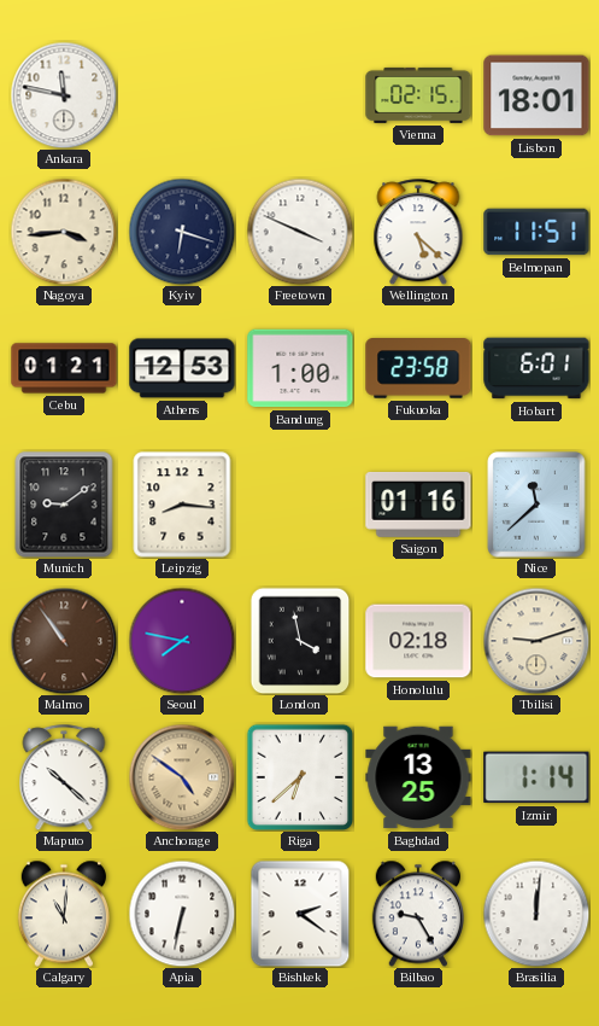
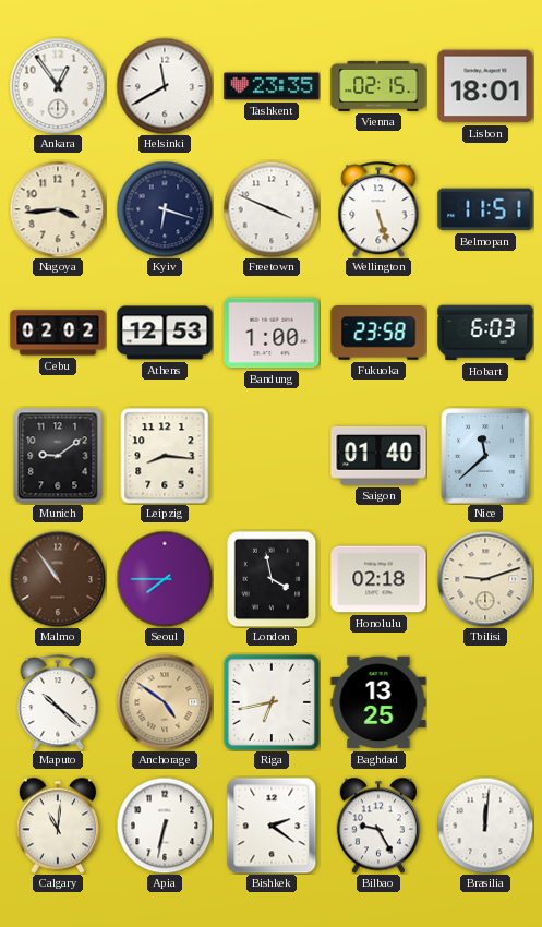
Ankara: 11:47 -> 12:54
Helsinki: none -> 11:40
Tashkent: none -> 23:35
Wellington: 5:22 -> 5:27
Cebu: 01:21 -> 02:02
Hobart: 6:01 -> 6:03
Saigon: 01:16 -> 01:40
Seoul: 7:47 -> 7:45
Riga: 6:38 -> 6:43
Izmir: 1:14 -> none
